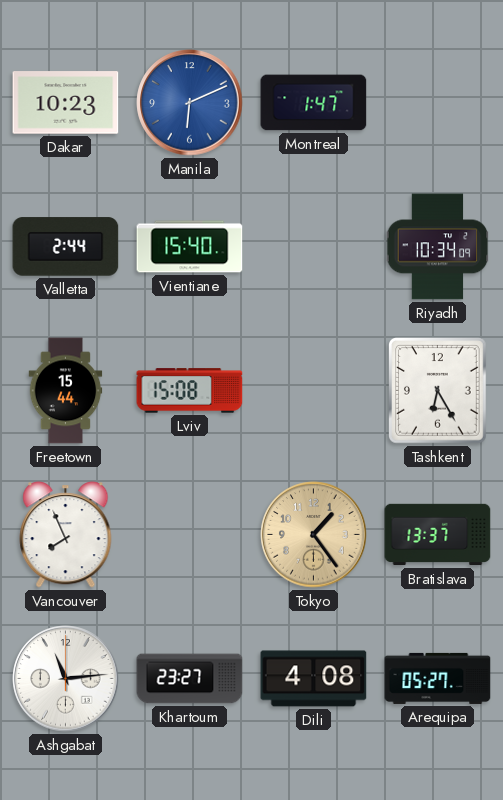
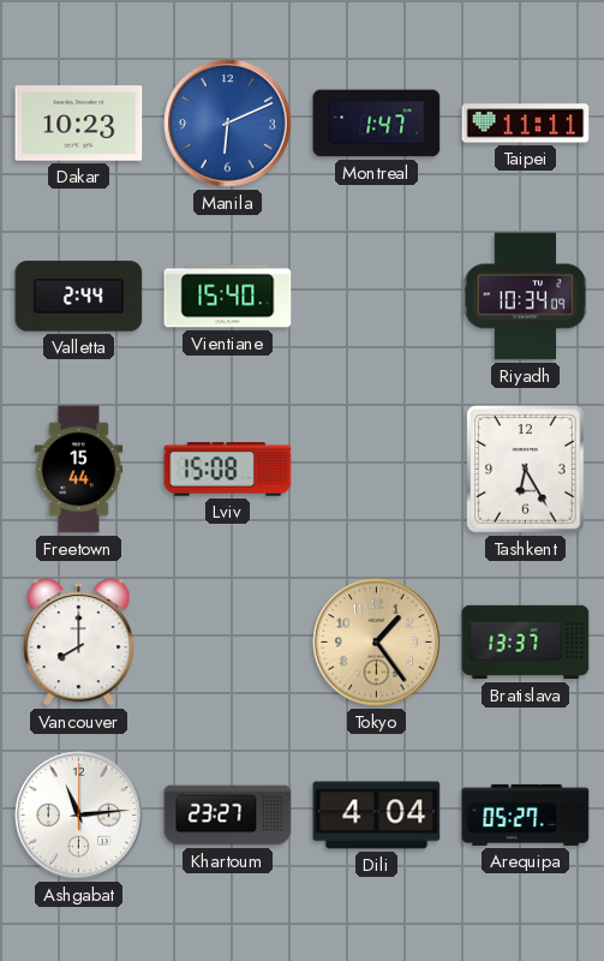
Taipei: none -> 11:11
Vancouver: 7:56 -> 8:00
Dili: 4:08 -> 4:04
